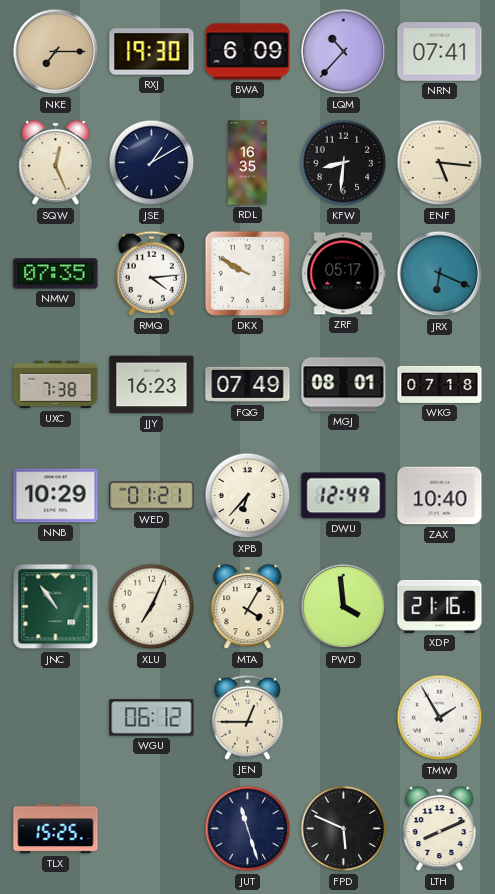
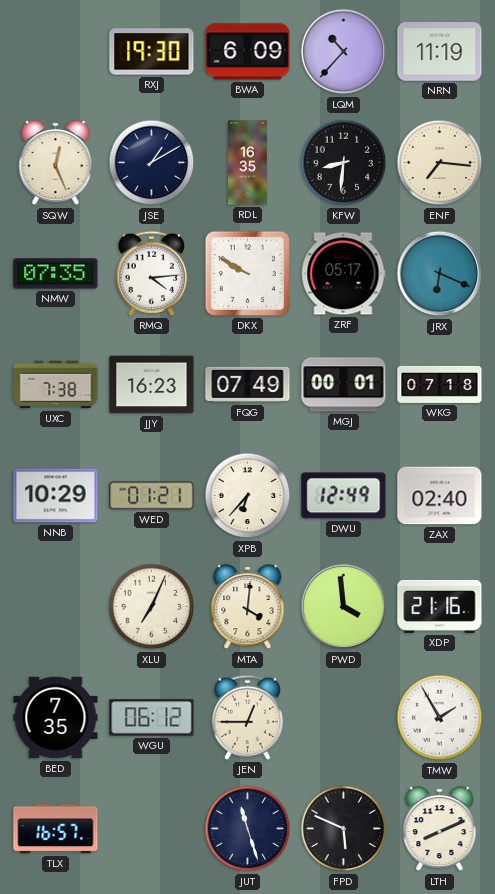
NKE: 7:15 -> none
NRN: 07:41 -> 11:19
ENF: 5:16 -> 7:16
MGJ: 08:01 -> 00:01
ZAX: 10:40 -> 02:40
JNC: 10:54 -> none
MTA: 4:05 -> 4:01
BED: none -> 7:35
TLX: 15:25 -> 16:57
